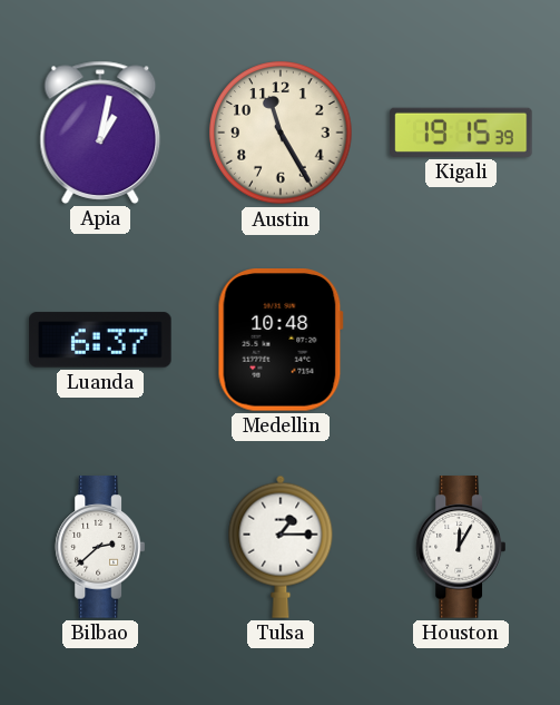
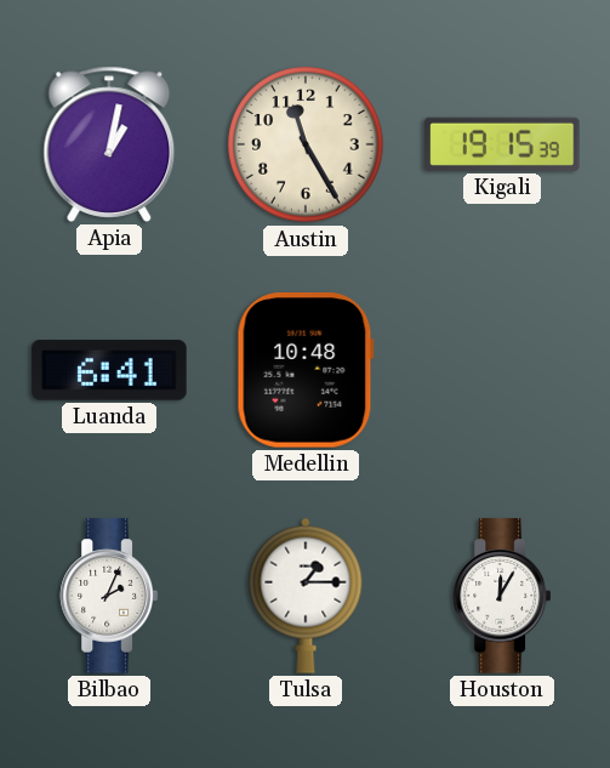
Luanda: 6:37 -> 6:41
Bilbao: 2:38 -> 2:04
